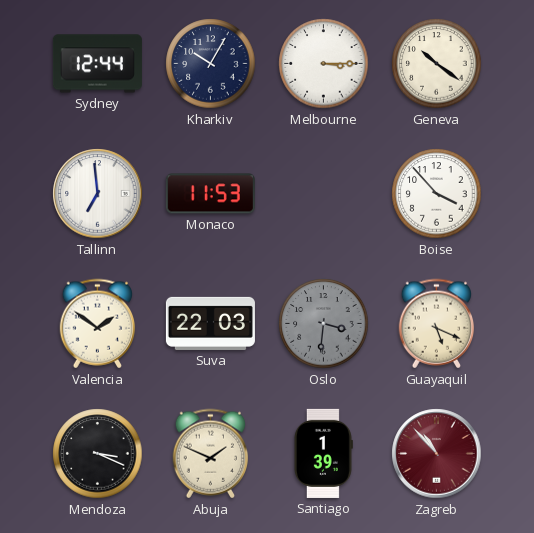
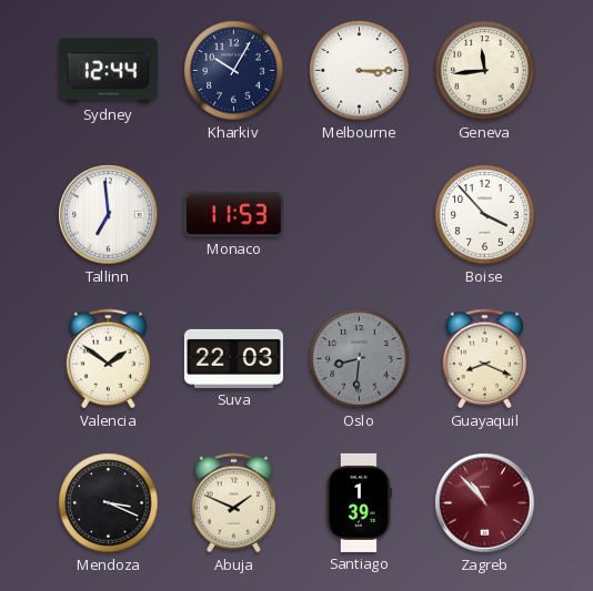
Geneva: 10:21 -> 11:44
Oslo: 3:31 -> 8:31
Guayaquil: 5:19 -> 8:19
